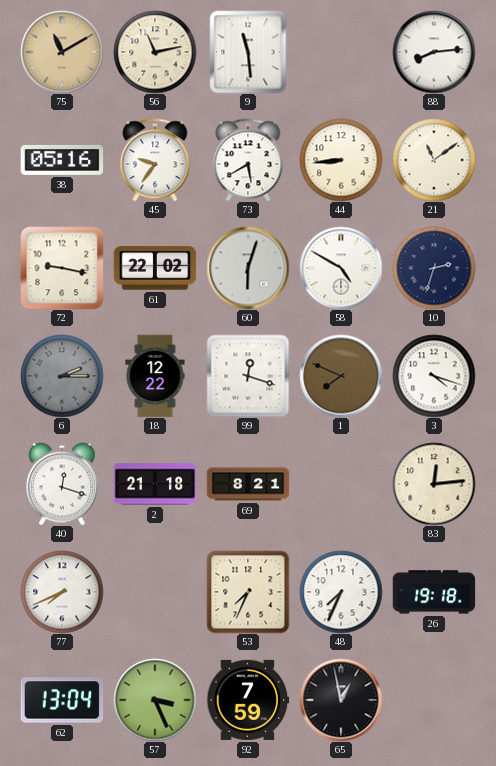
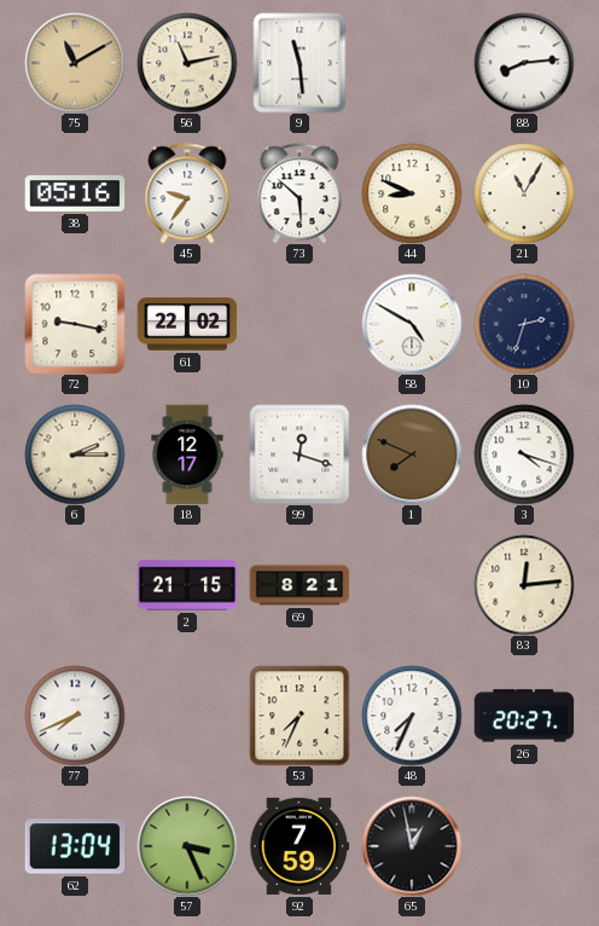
73: 5:40 -> 5:52
44: 8:44 -> 8:49
21: 11:09 -> 11:05
60: 6:03 -> none
6 dial: grey -> cream
18: 12:22 -> 12:17
40: 12:18 -> none
2: 21:18 -> 21:15
26: 19:18 -> 20:27
